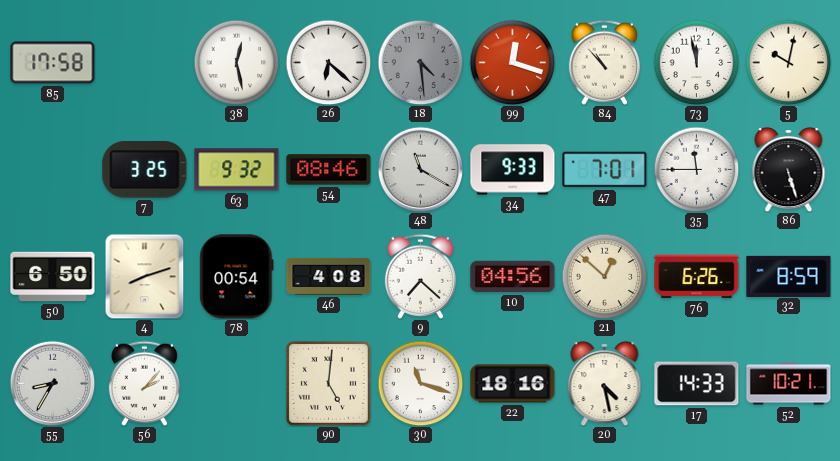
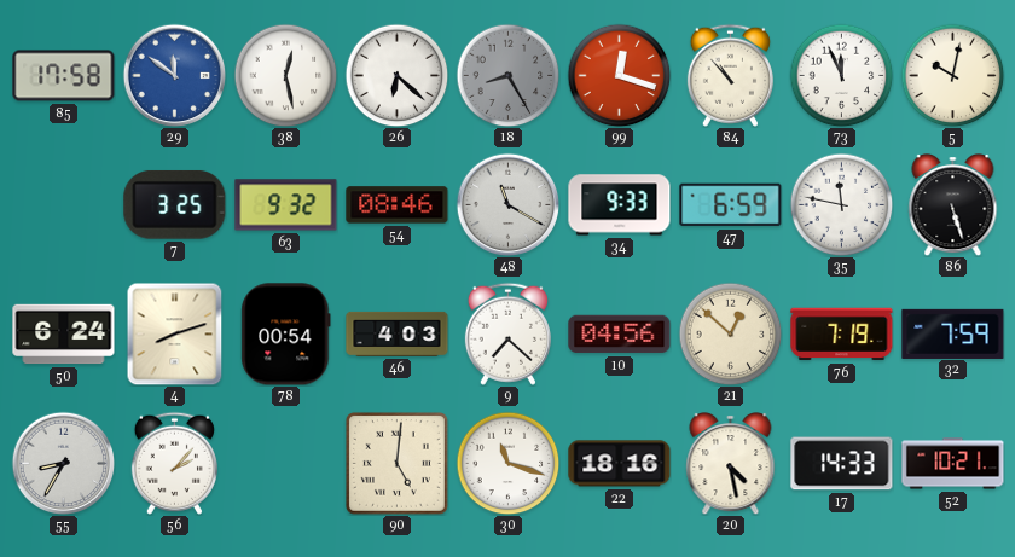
29: none -> 11:51
18: 4:29 -> 8:25
73: 11:58 -> 11:56
47: 7:01 -> 6:59
35: 11:45 -> 11:47
50: 6:50 -> 6:24
46: 4:08 -> 4:03
76: 6:26 -> 7:19
32: 8:59 -> 7:59
